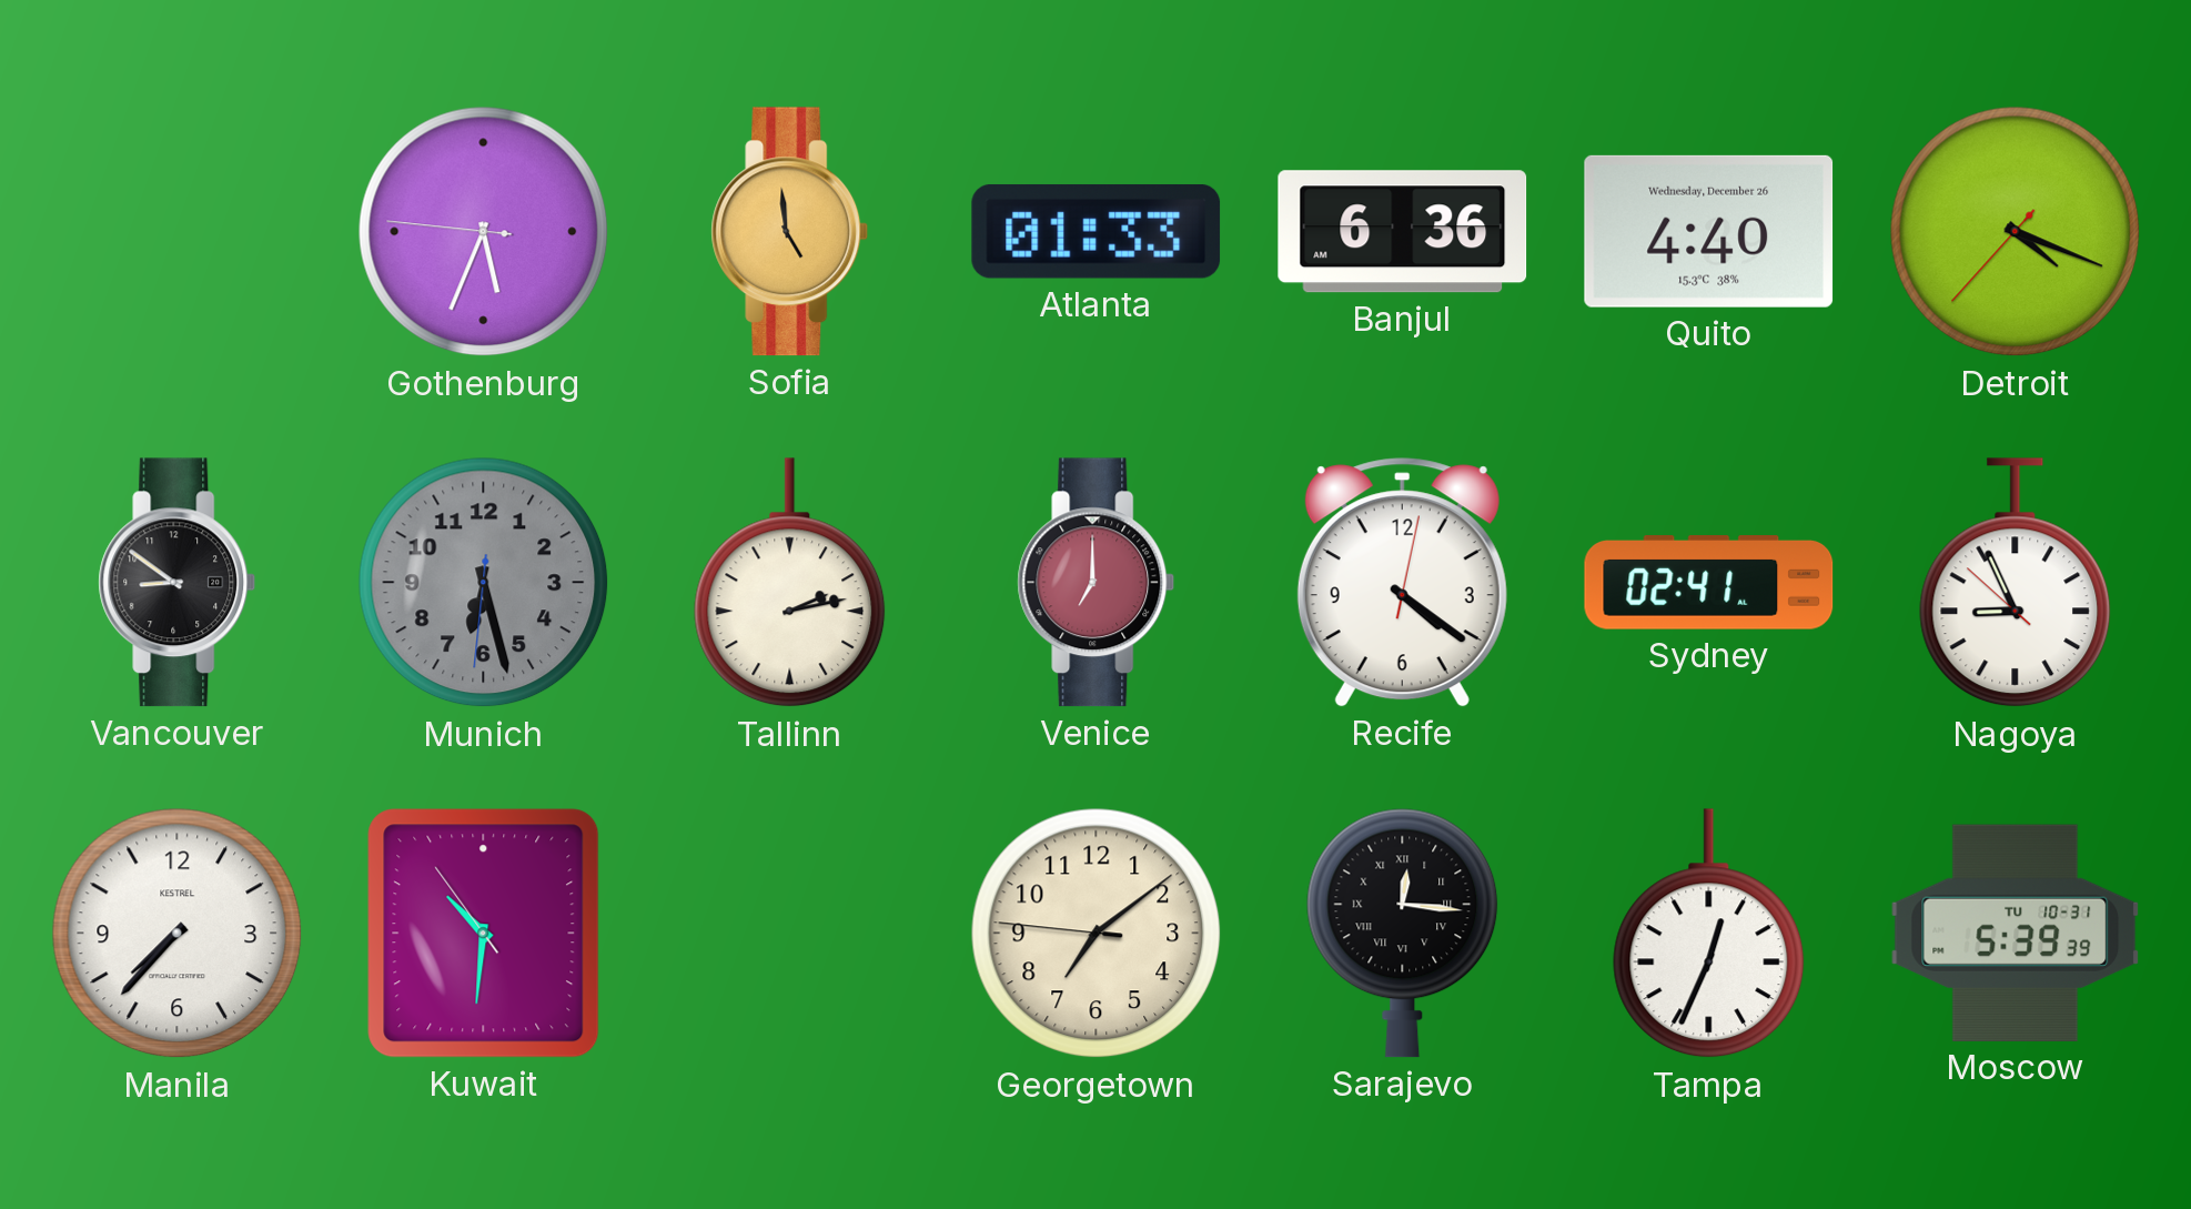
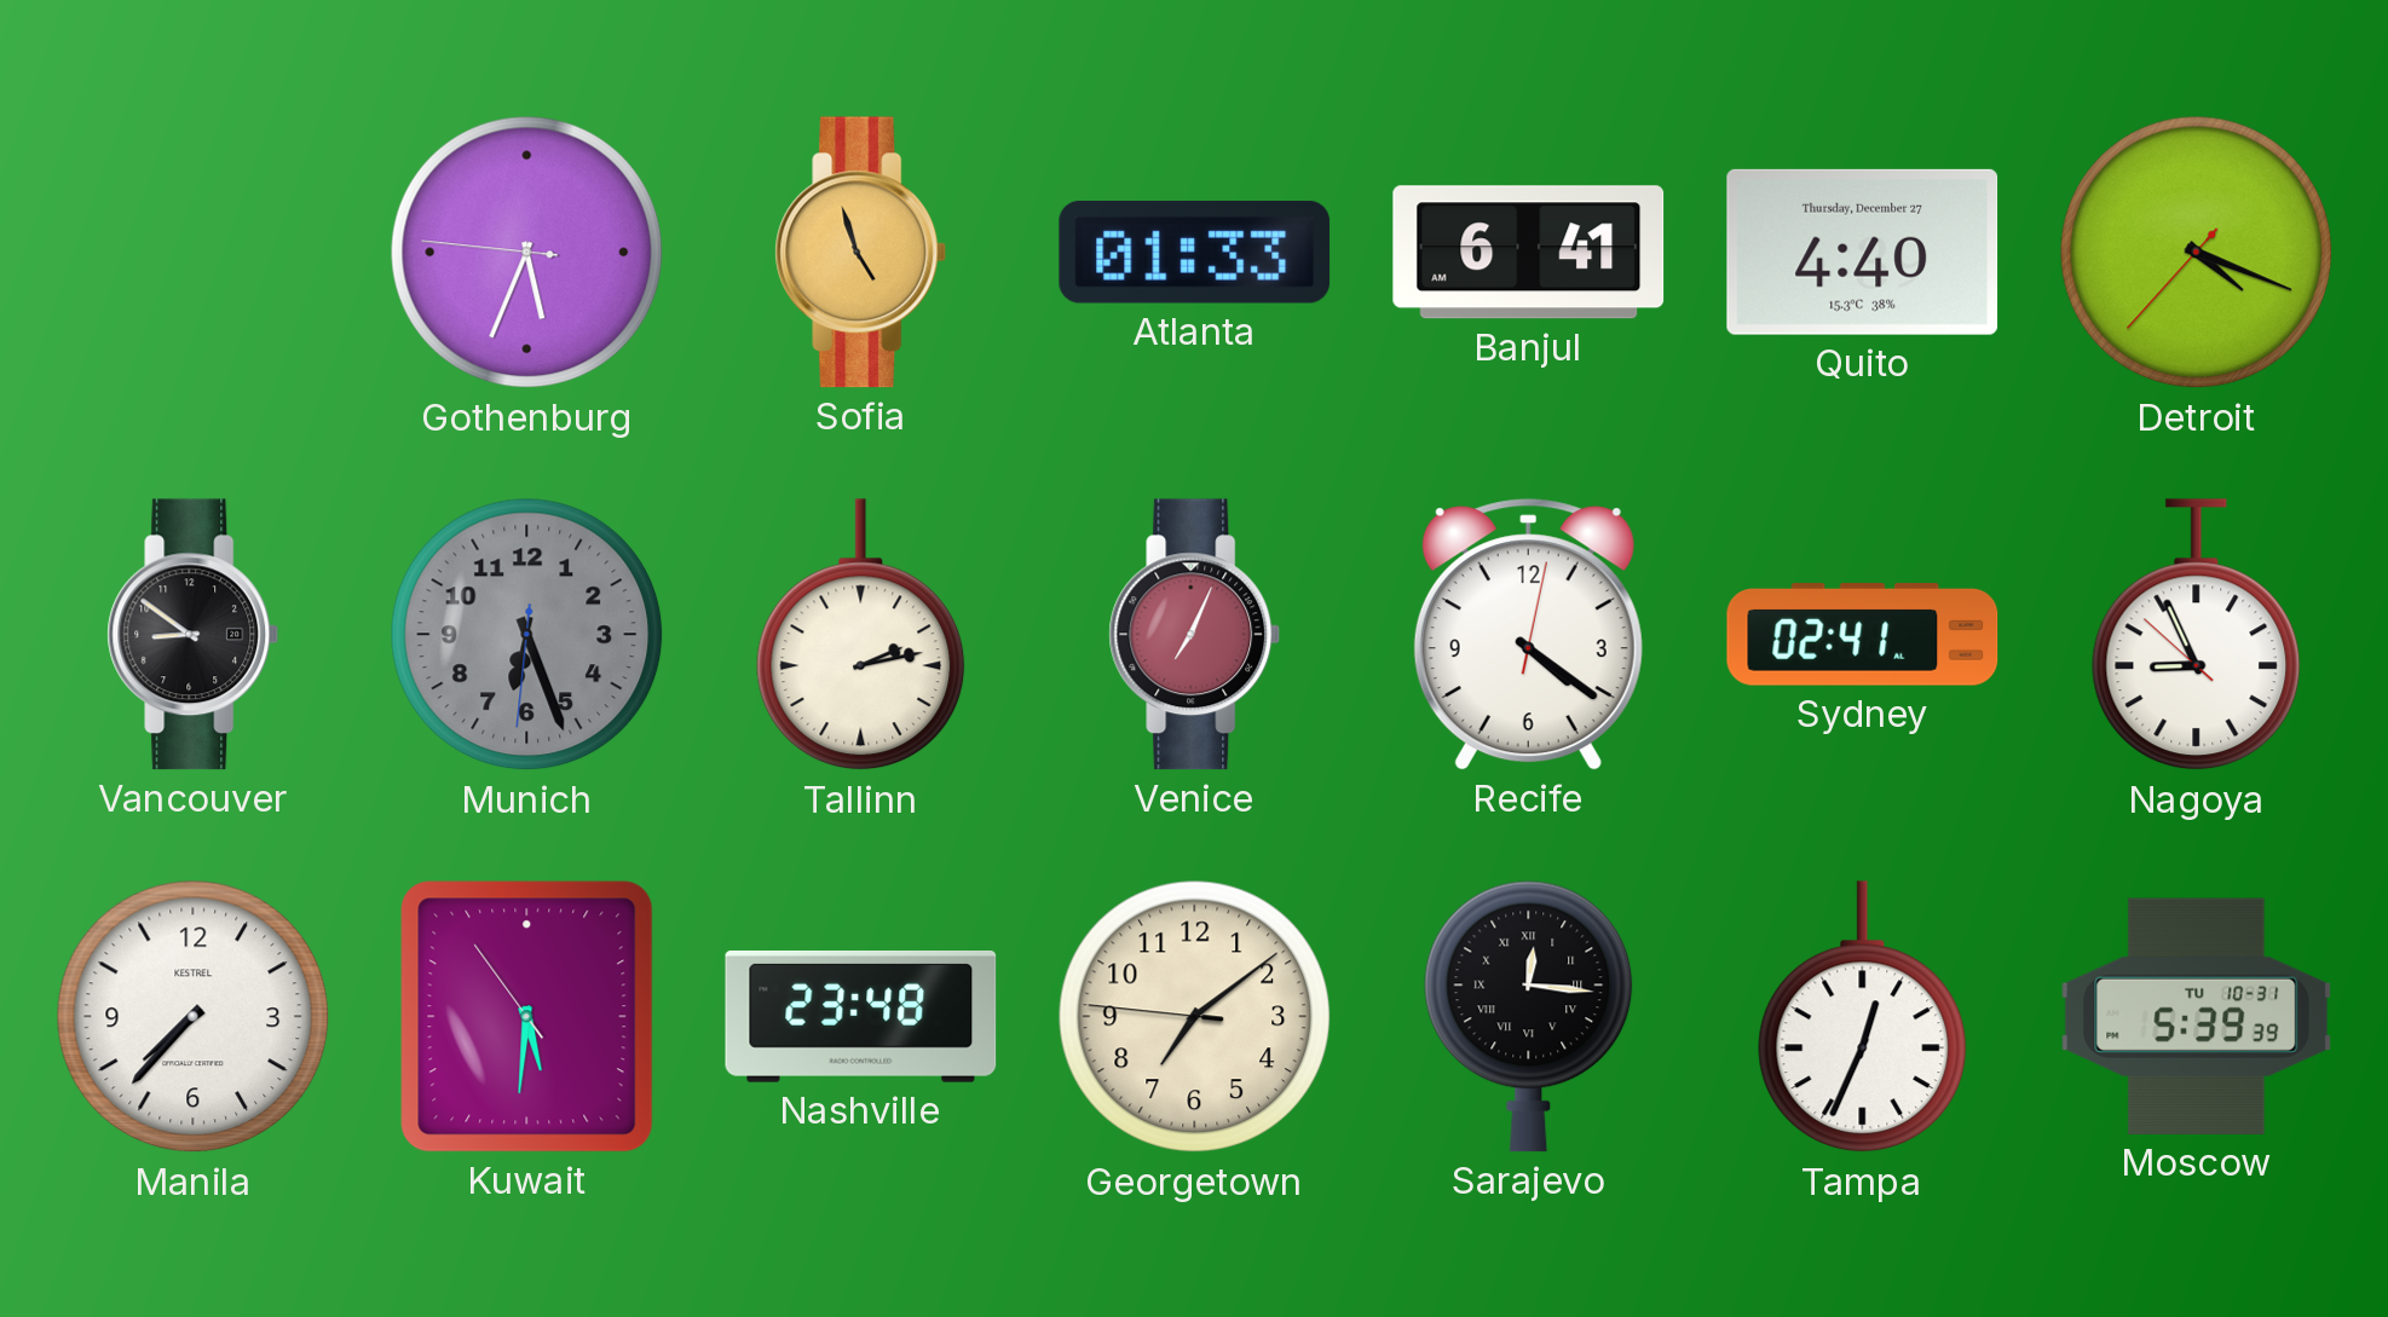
Sofia: 4:59 -> 4:57
Banjul: 6:36 -> 6:41
Quito date: Wednesday, December 26 -> Thursday, December 27
Munich: 6:27 -> 6:26
Venice: 7:00 -> 7:04
Kuwait: 10:30 -> 5:30
Nashville: none -> 23:48
